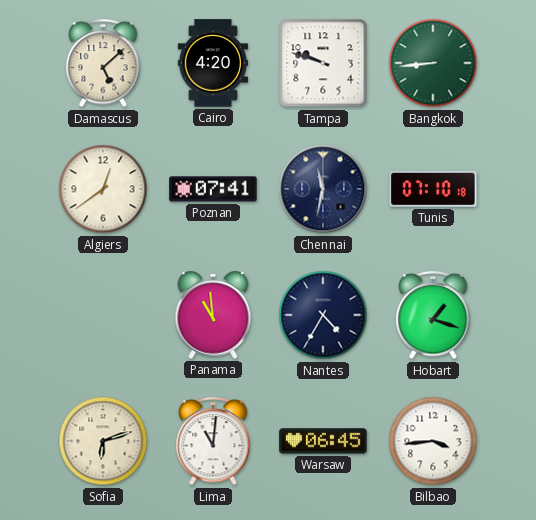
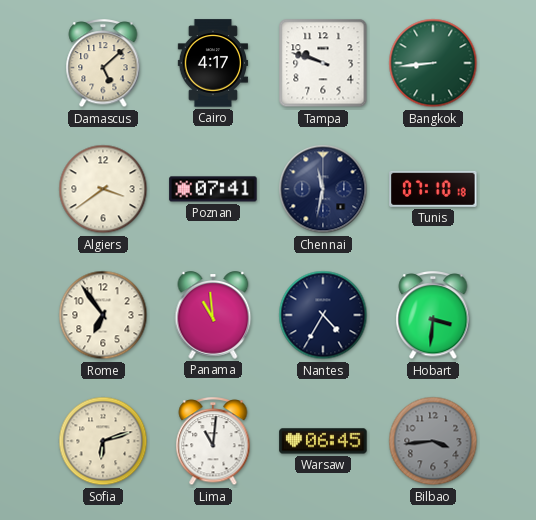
Cairo: 4:20 -> 4:17
Algiers: 12:39 -> 3:39
Rome: none -> 6:54
Hobart: 1:18 -> 3:31
Bilbao dial: white -> grey
